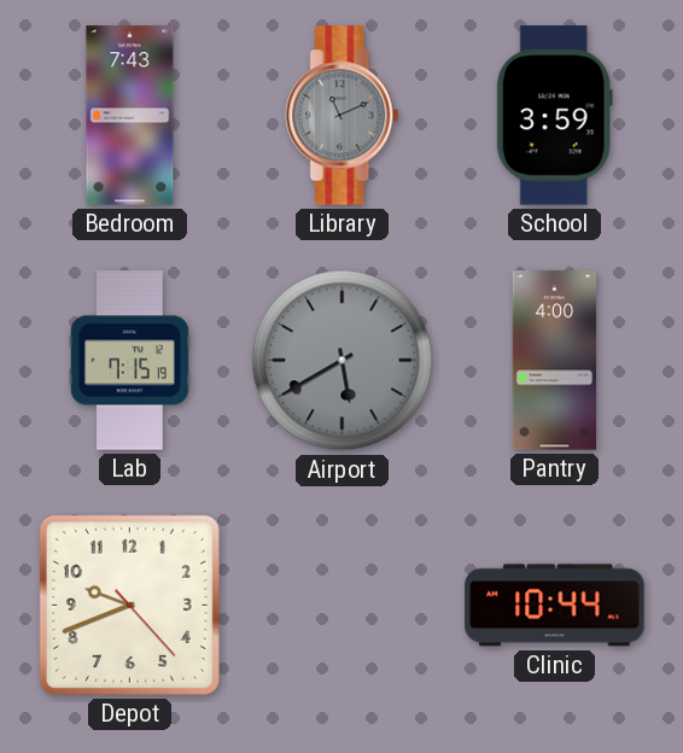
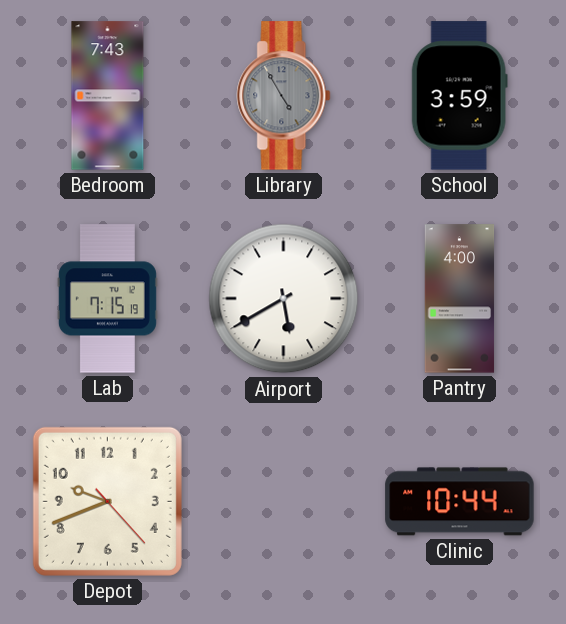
Library: 11:11 -> 4:55
Airport dial: grey -> white
